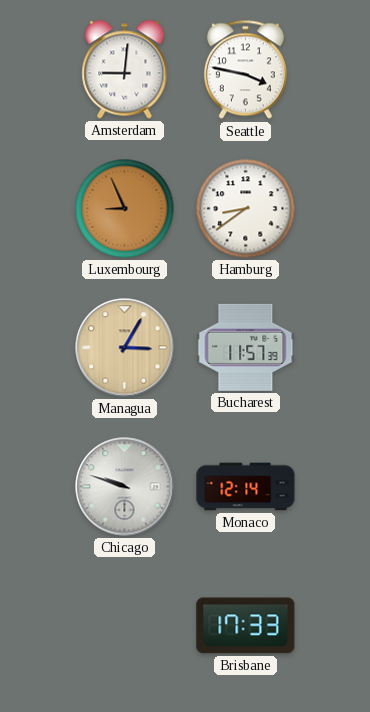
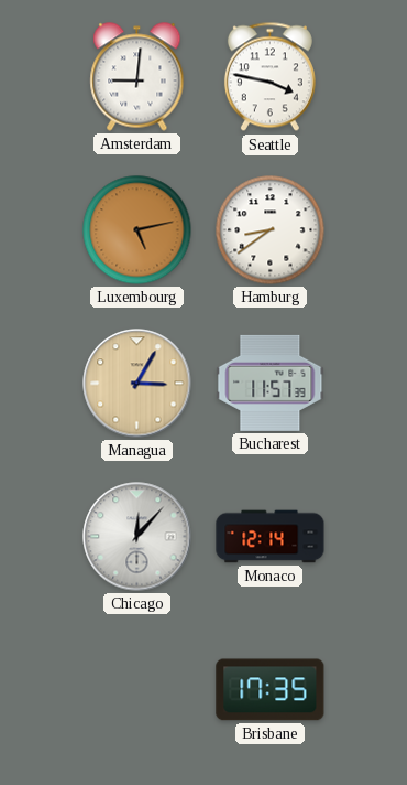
Luxembourg: 8:56 -> 5:13
Chicago: 9:48 -> 12:07
Brisbane: 17:33 -> 17:35
